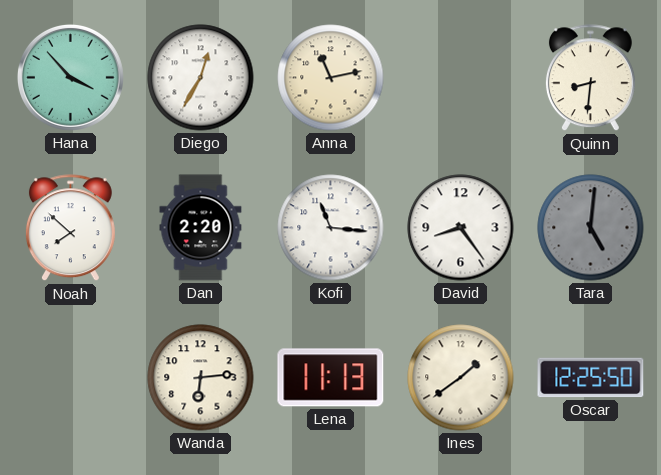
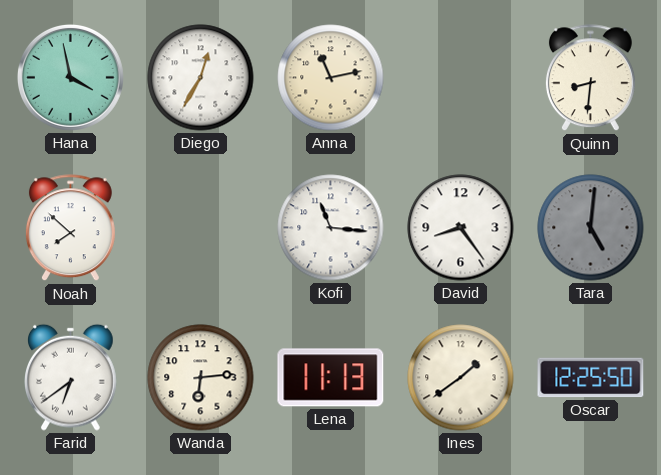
Hana: 3:53 -> 3:58
Dan: 2:20 -> none
Farid: none -> 6:39
